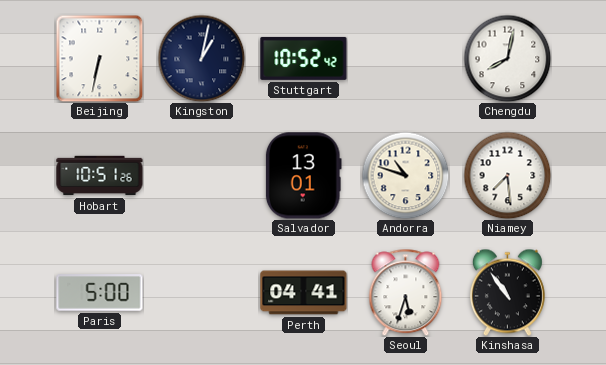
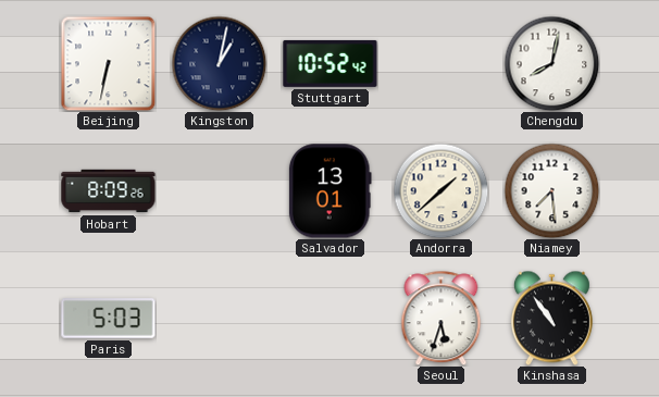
Hobart: 10:51 -> 8:09
Andorra: 10:48 -> 1:38
Paris: 5:00 -> 5:03
Perth: 04:41 -> none
